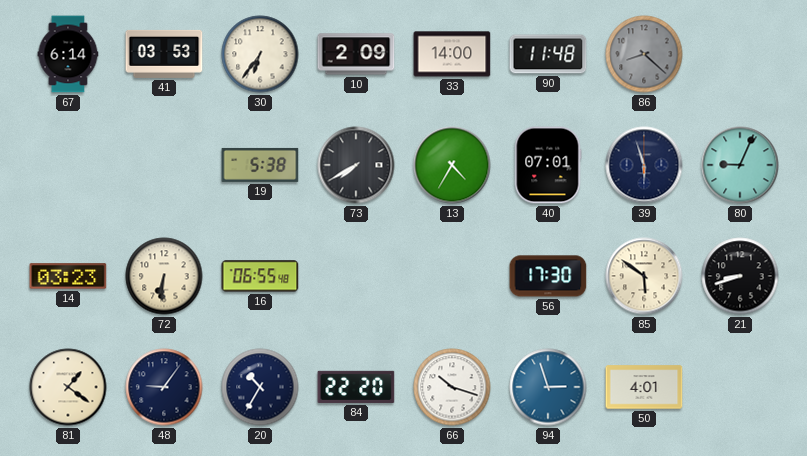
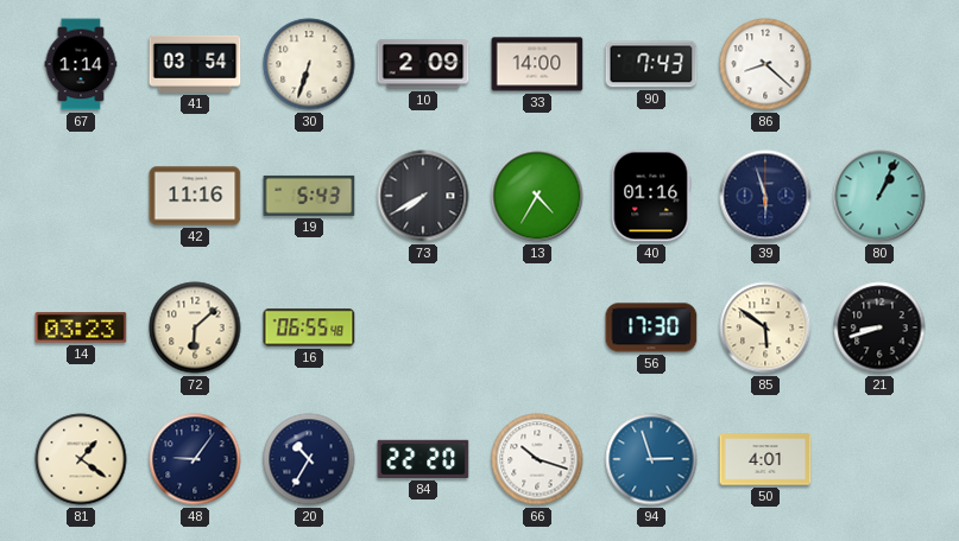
67: 6:14 -> 1:14
41: 03:53 -> 03:54
30: 6:36 -> 6:33
90: 11:48 -> 7:43
86 dial: grey -> white
42: none -> 11:16
19: 5:38 -> 5:43
40: 07:01 -> 01:16
80: 9:04 -> 1:04
72: 6:31 -> 6:08
